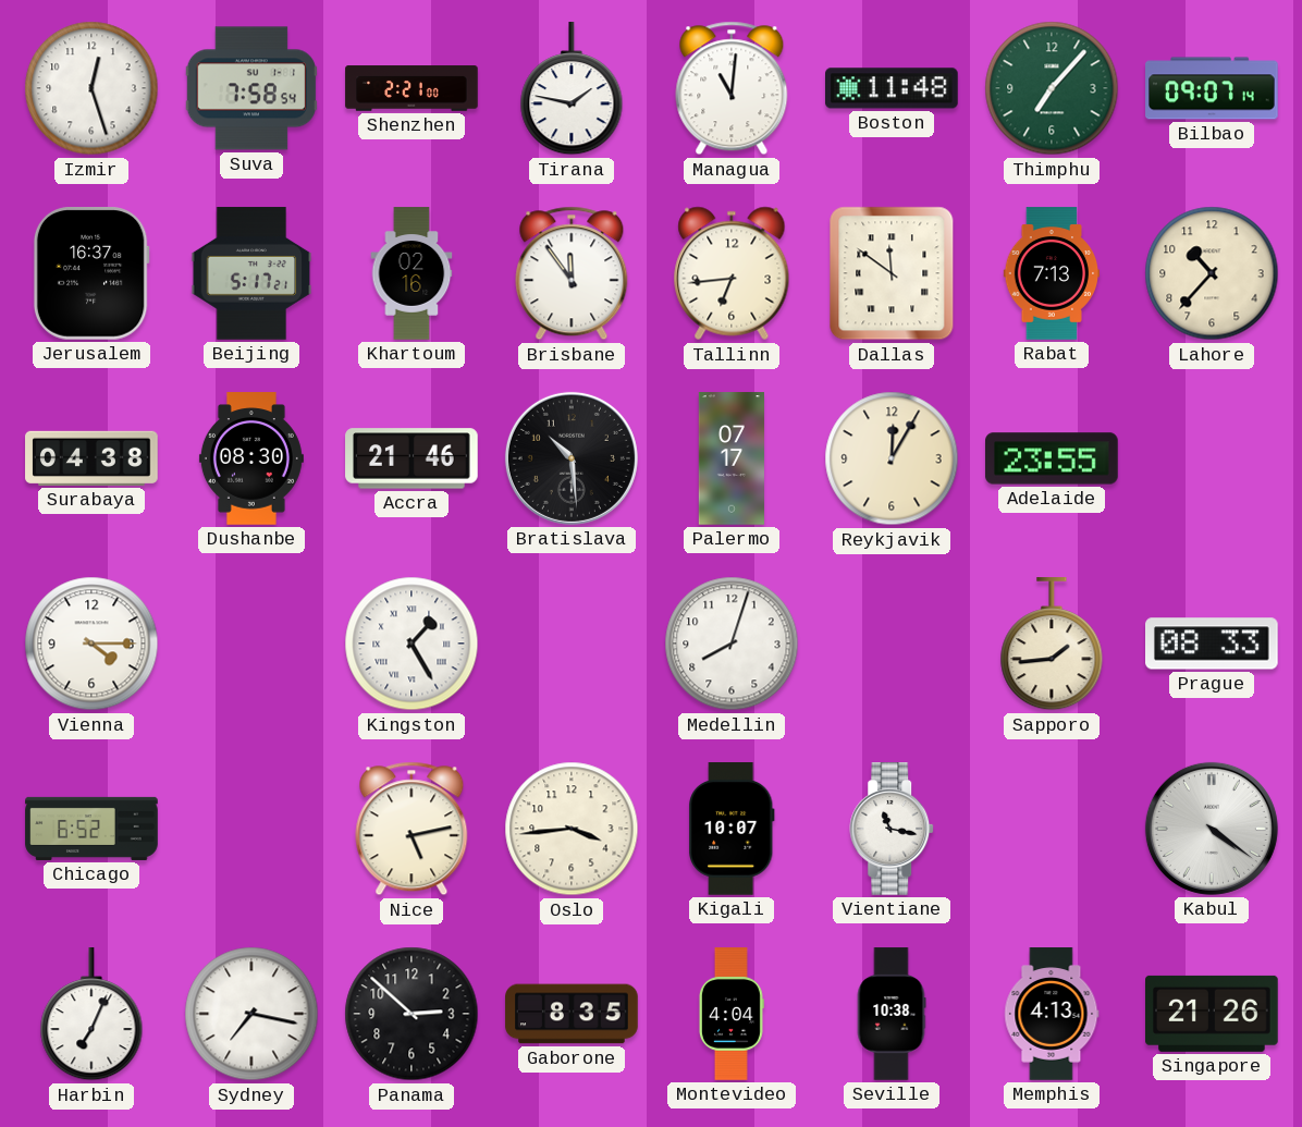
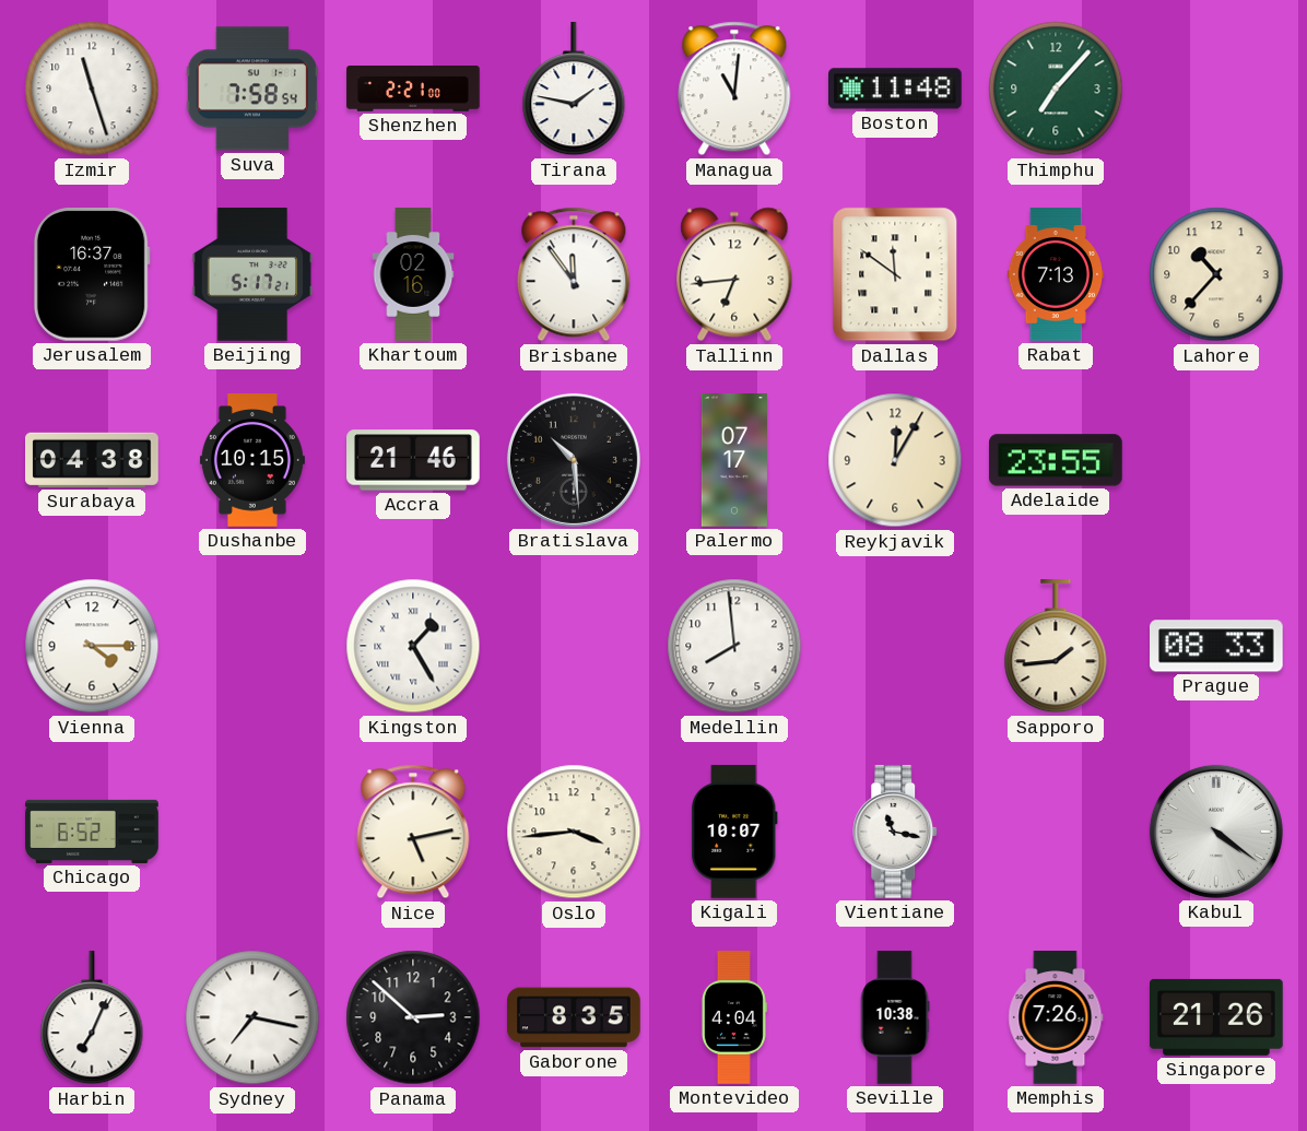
Izmir: 12:27 -> 11:27
Bilbao: 09:07 -> none
Dushanbe: 08:30 -> 10:15
Medellin: 8:03 -> 7:59
Memphis: 4:13 -> 7:26
